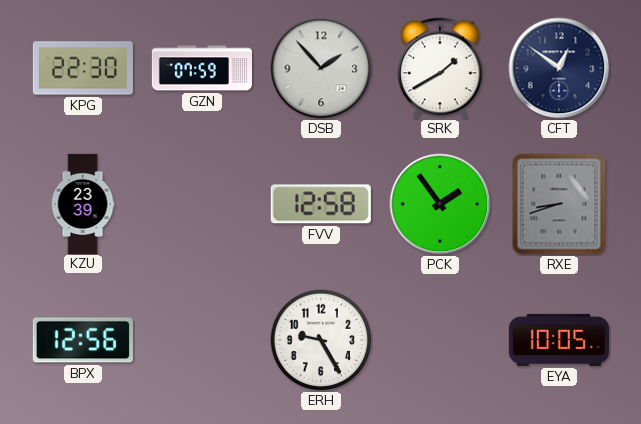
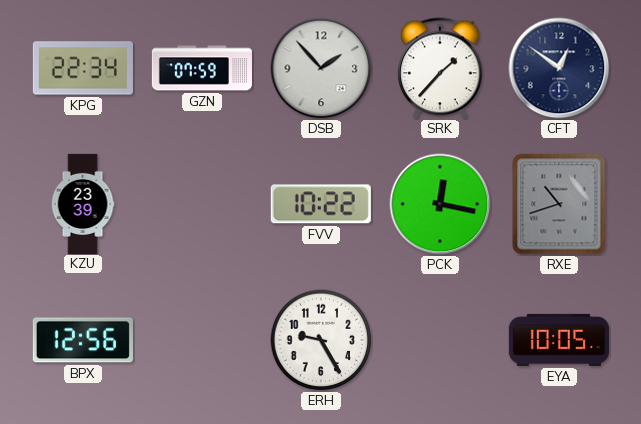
KPG: 22:30 -> 22:34
SRK: 1:40 -> 1:37
FVV: 12:58 -> 10:22
PCK: 1:54 -> 12:17
RXE: 8:42 -> 10:42
